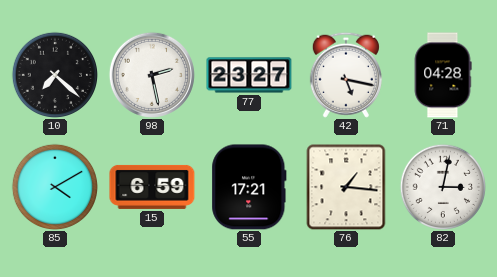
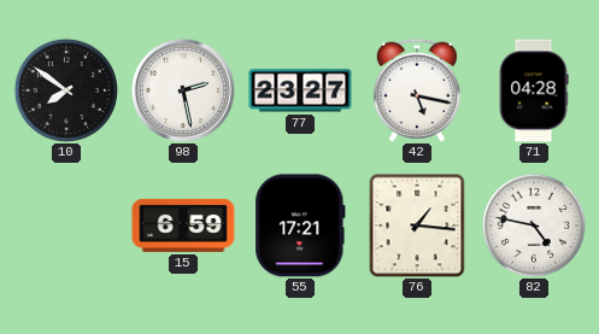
10: 7:22 -> 7:51
85: 4:10 -> none
82: 3:02 -> 4:47
